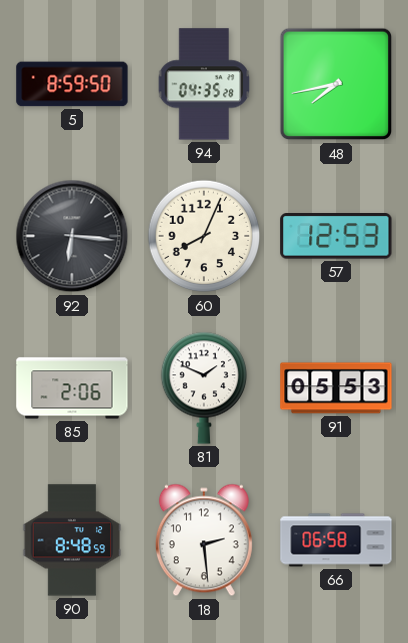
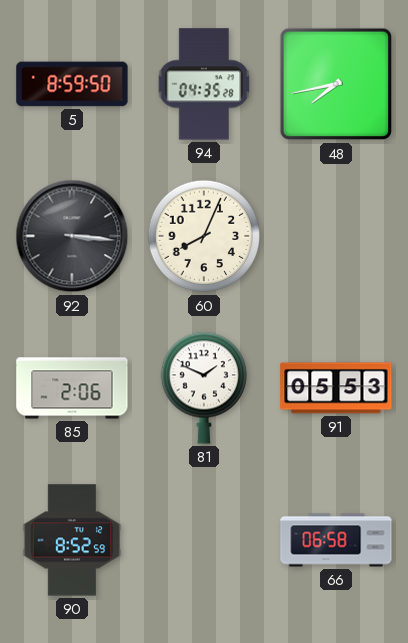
92: 6:16 -> 3:16
57: 12:53 -> none
90: 8:48 -> 8:52
18: 2:29 -> none
